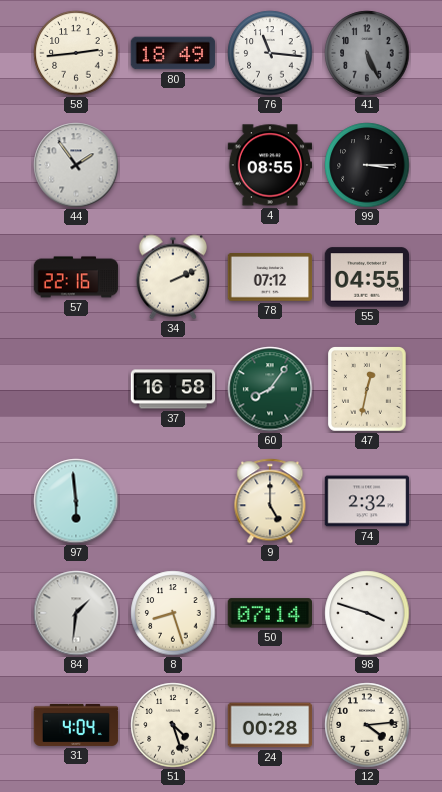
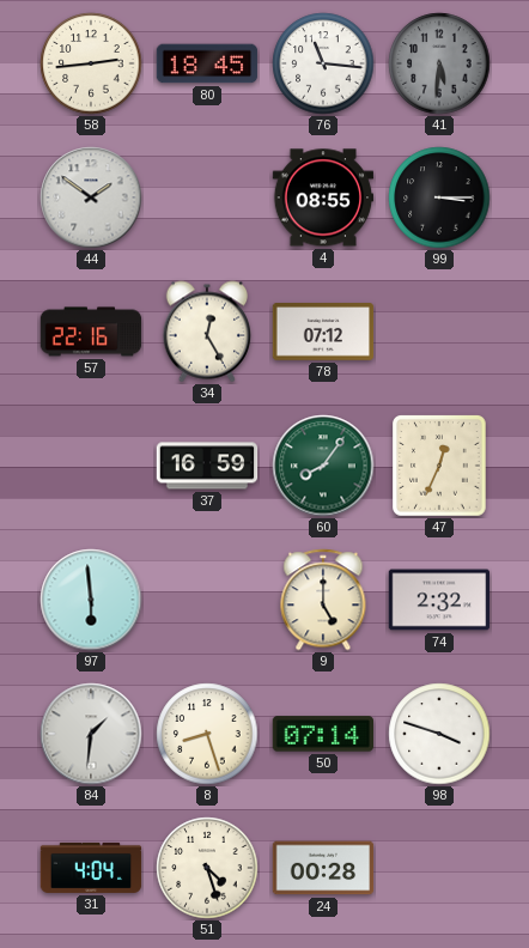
80: 18:49 -> 18:45
41: 5:26 -> 5:31
44: 1:54 -> 1:51
34: 2:11 -> 12:25
55: 04:55 -> none
37: 16:58 -> 16:59
47: 12:32 -> 12:34
12: 4:14 -> none
